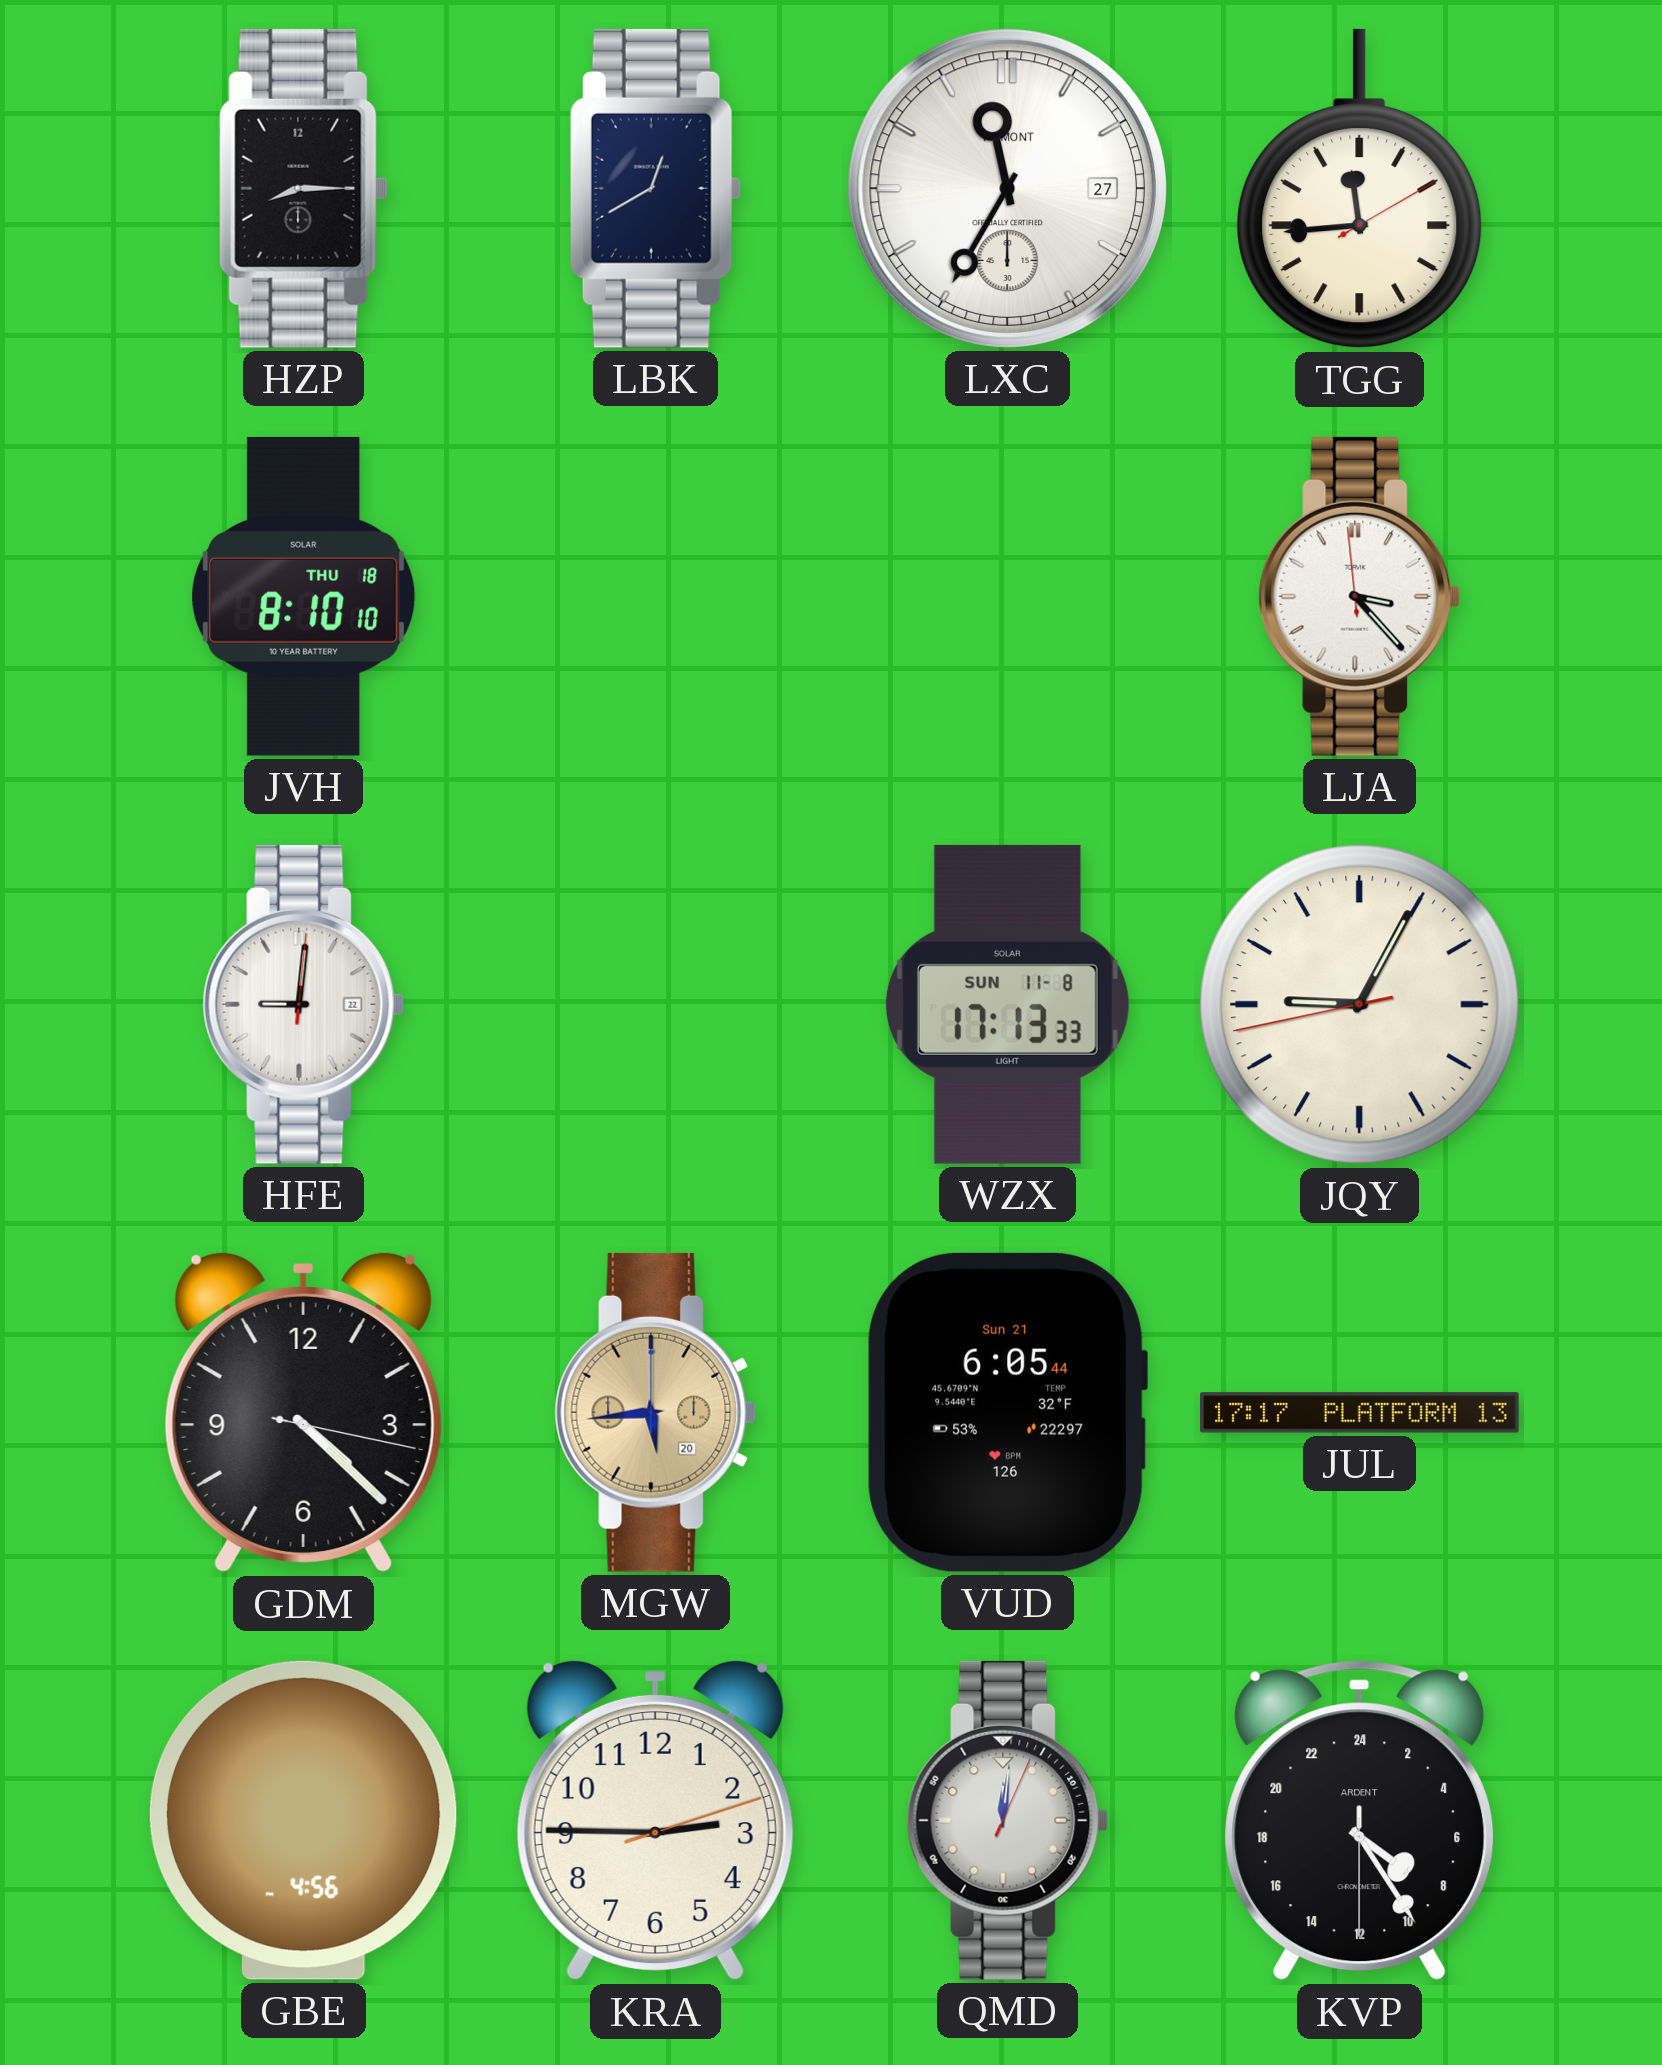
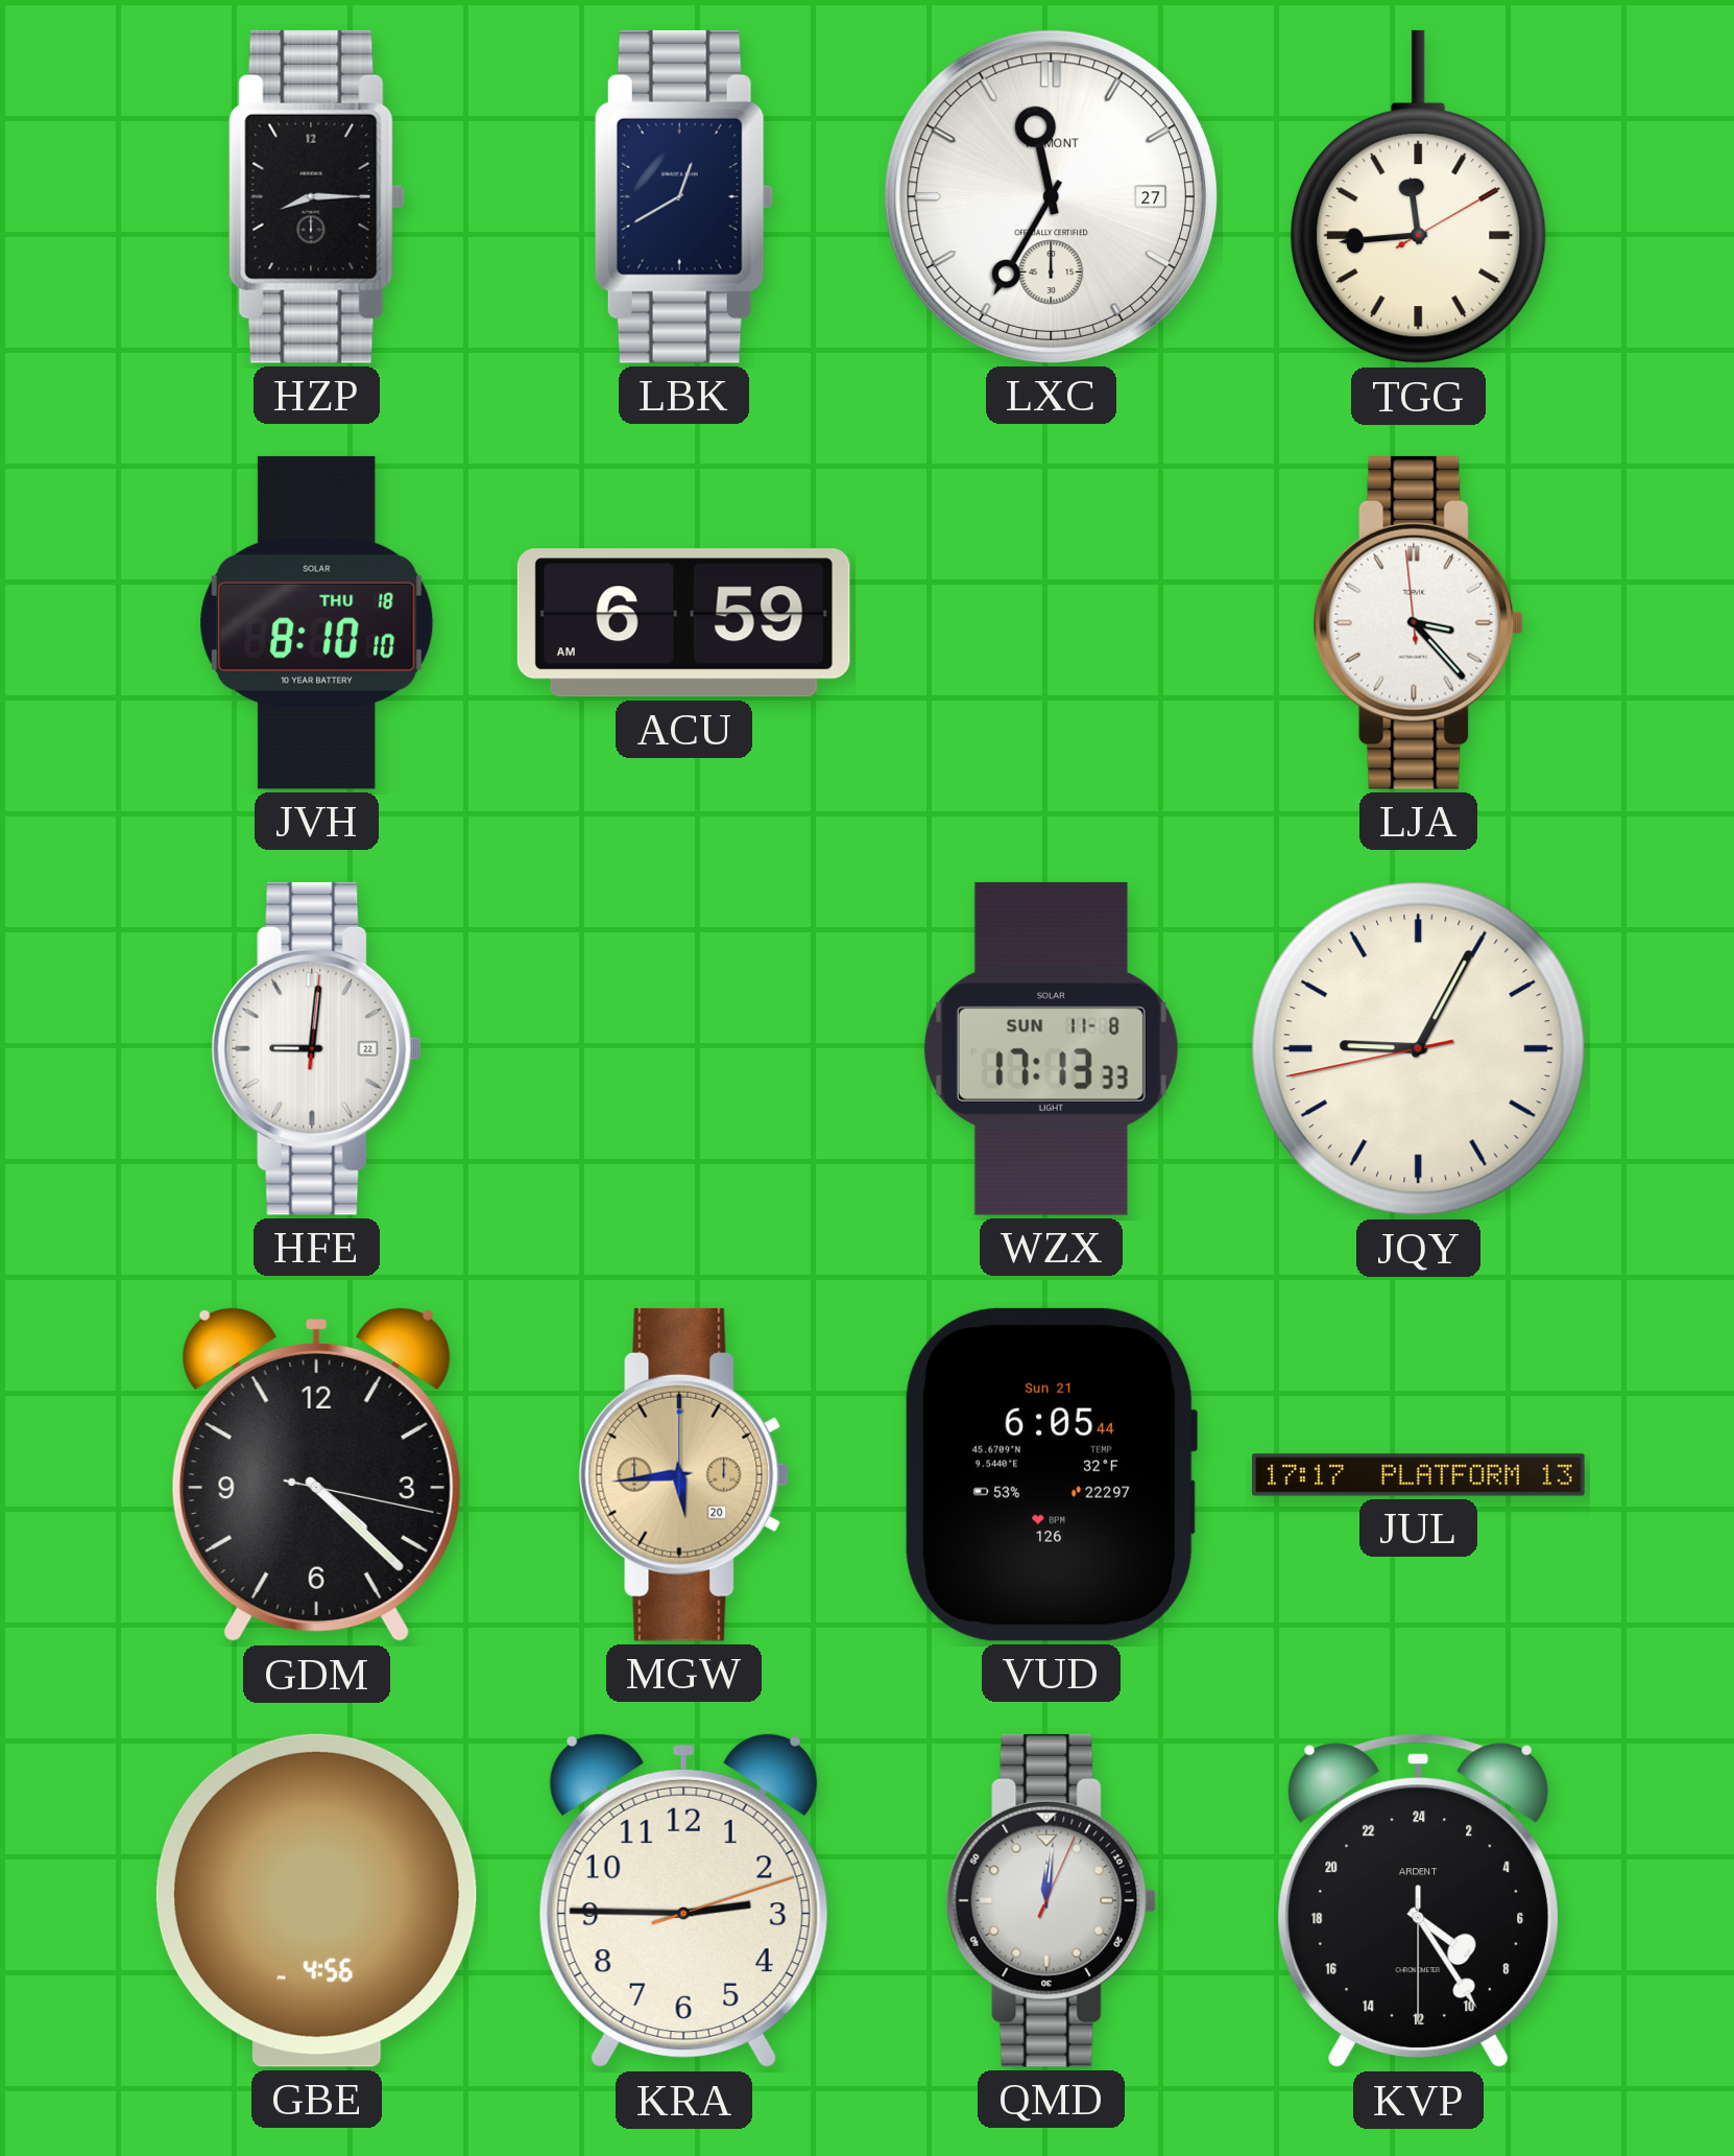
ACU: none -> 6:59
